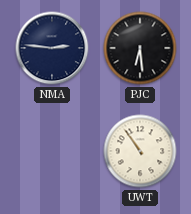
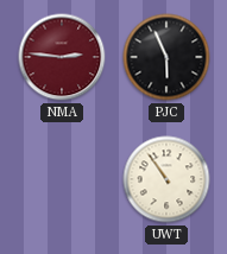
NMA dial: navy -> burgundy
PJC: 6:29 -> 5:56
